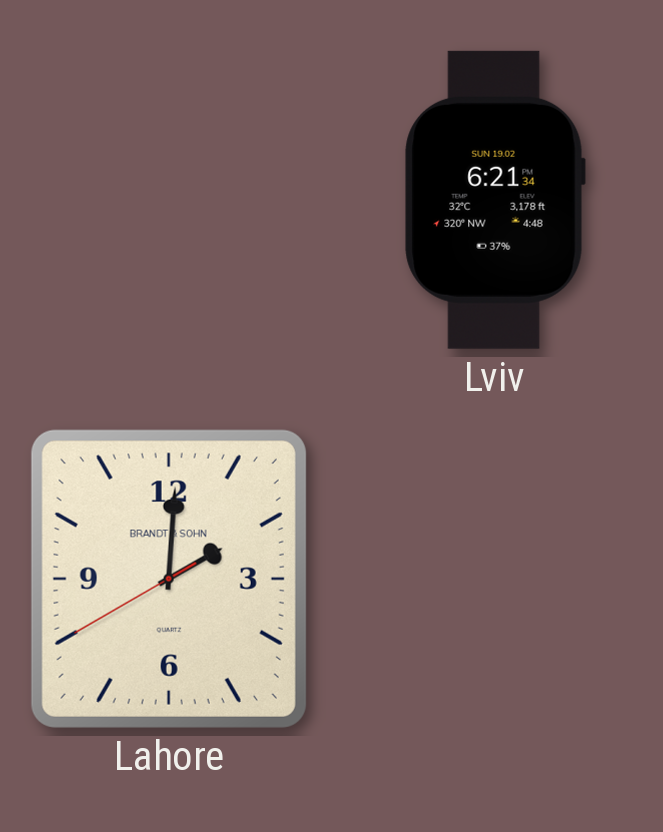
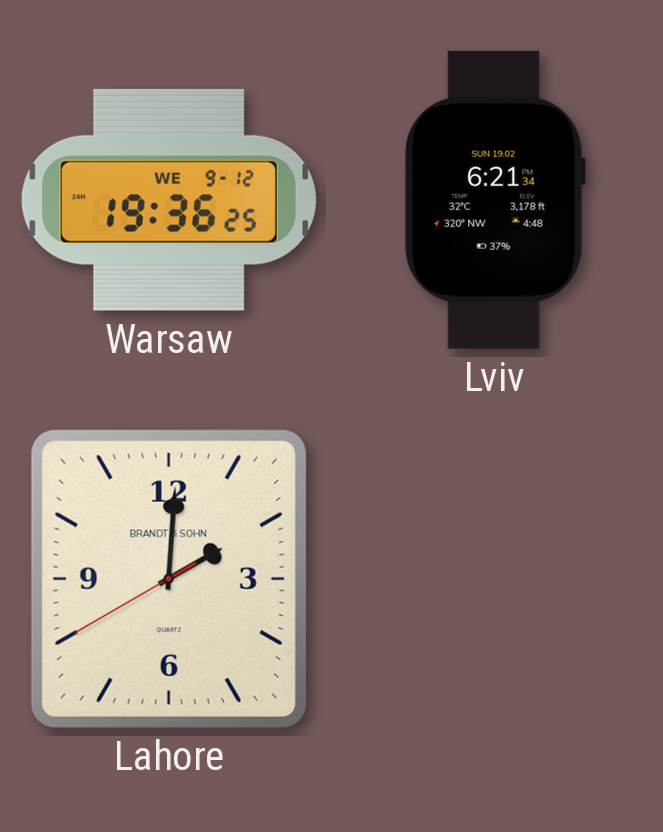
Warsaw: none -> 19:36
